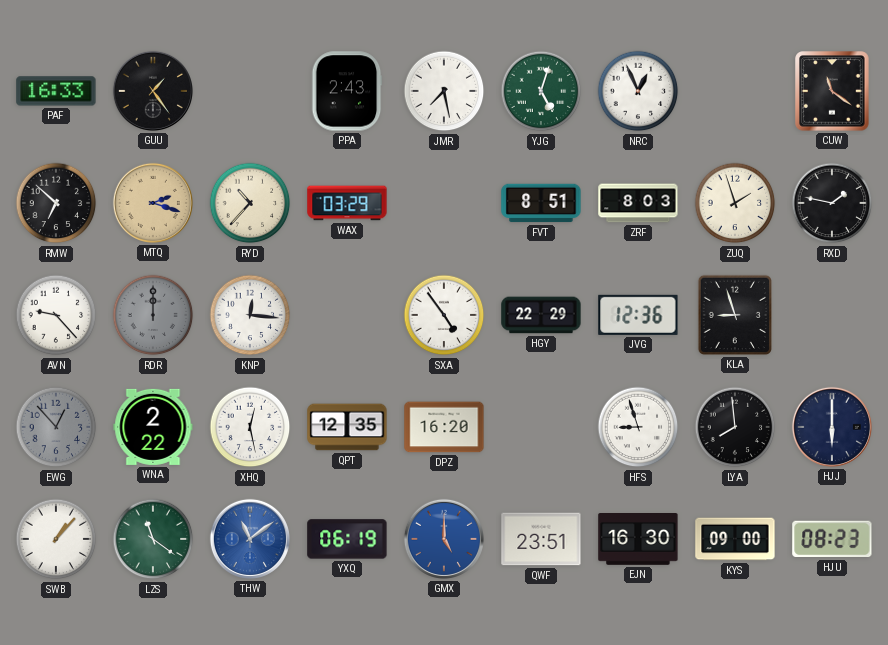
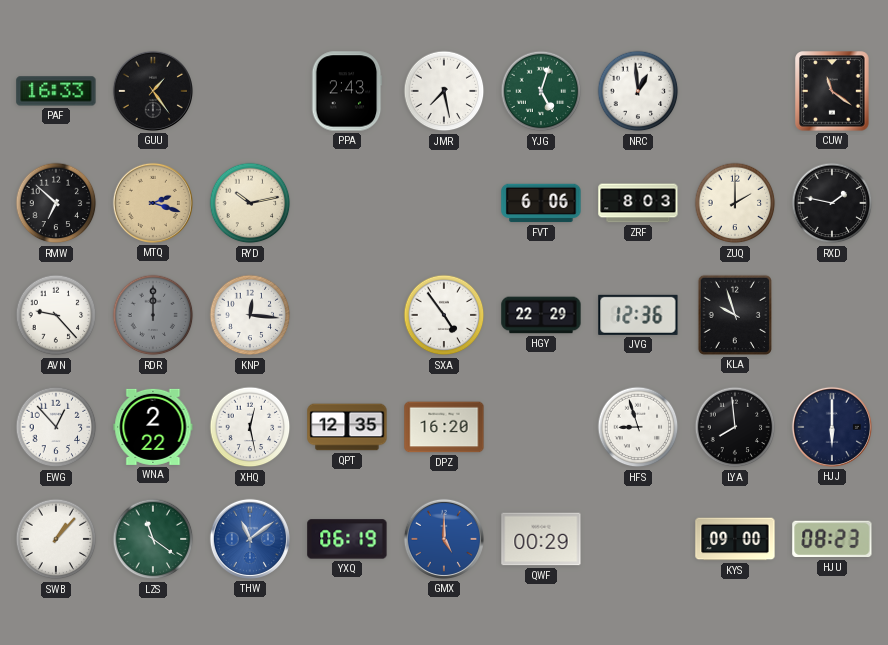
NRC: 12:56 -> 12:59
RYD: 10:37 -> 10:13
WAX: 03:29 -> none
FVT: 8:51 -> 6:06
ZUQ: 1:57 -> 2:00
KLA: 8:57 -> 9:57
EWG dial: grey -> white
QWF: 23:51 -> 00:29
EJN: 16:30 -> none
